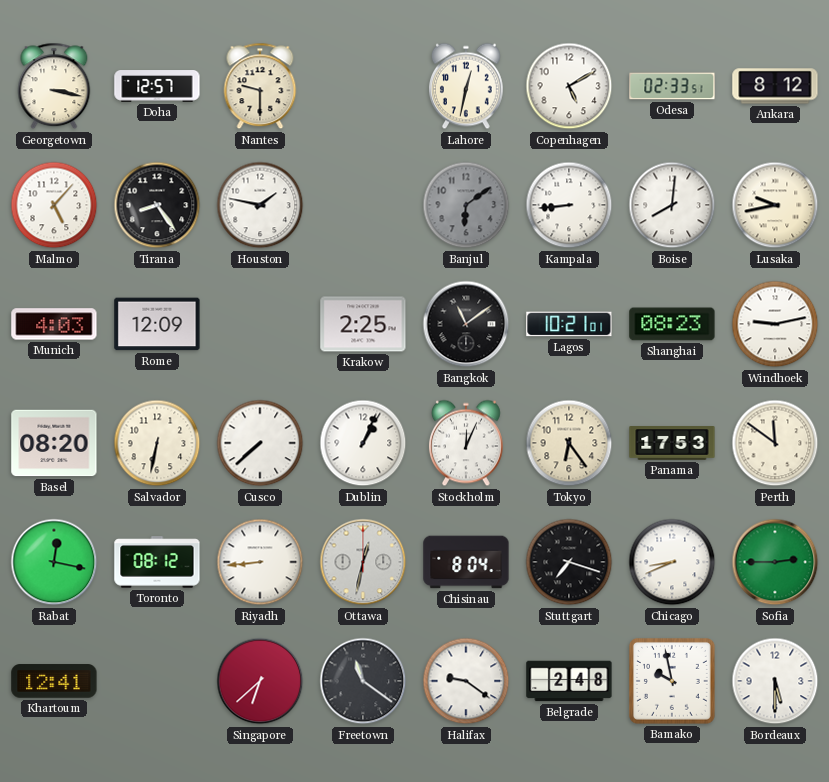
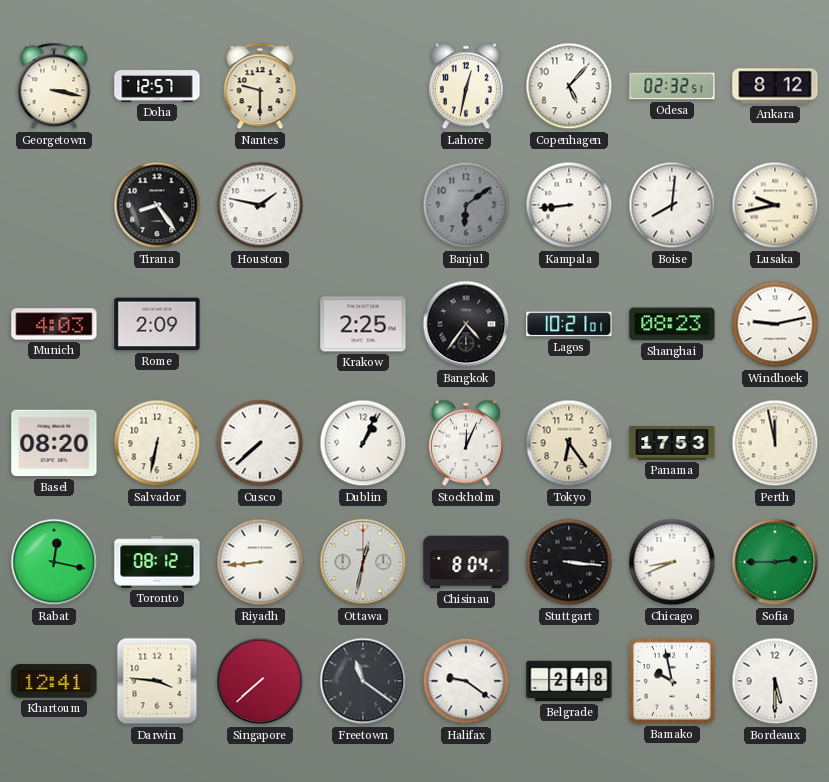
Copenhagen: 5:10 -> 5:07
Odesa: 02:33 -> 02:32
Malmo: 5:07 -> none
Rome: 12:09 -> 2:09
Bangkok: 11:09 -> 4:36
Perth: 11:51 -> 11:58
Stuttgart: 7:18 -> 3:16
Darwin: none -> 3:46
Singapore: 6:38 -> 7:38
